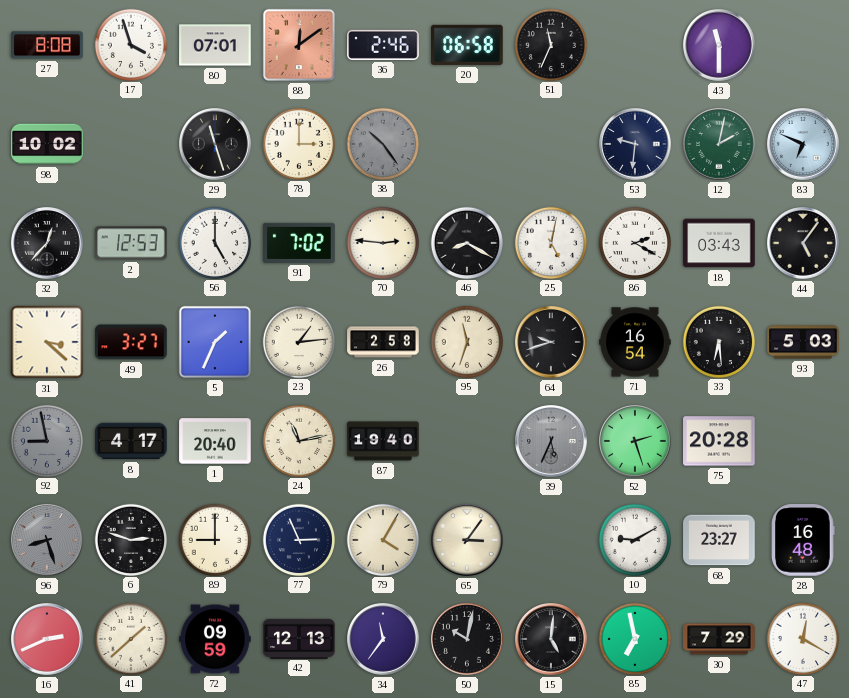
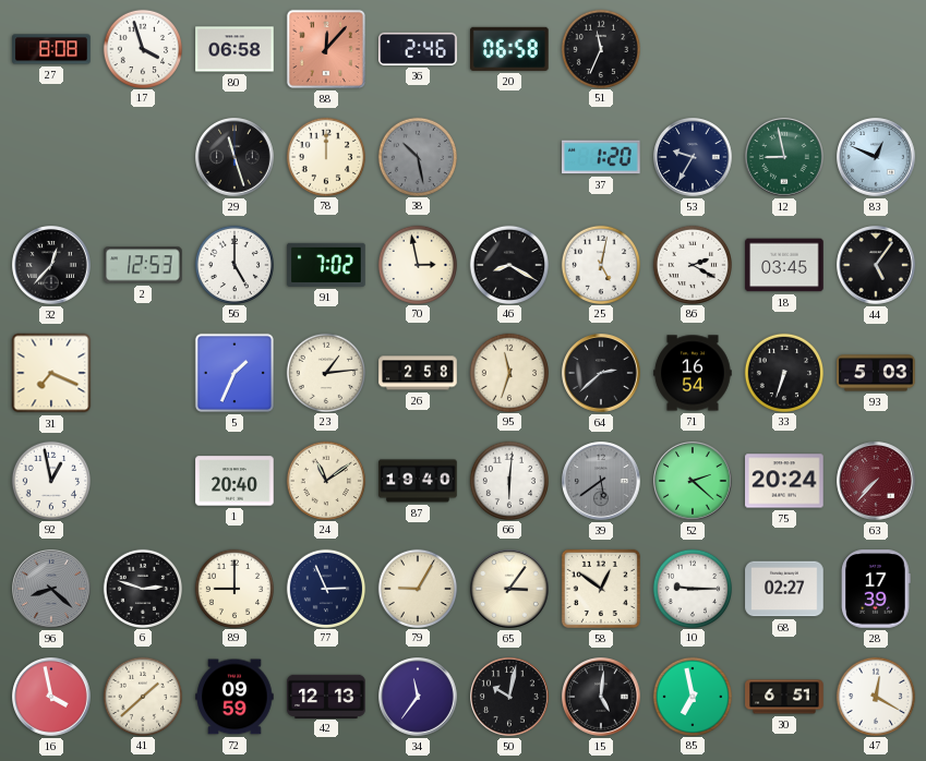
80: 07:01 -> 06:58
88: 12:09 -> 12:07
43: 11:30 -> none
98: 10:02 -> none
78: 3:00 -> 12:00
38: 10:24 -> 10:28
37: none -> 1:20
53: 9:31 -> 9:35
12: 2:02 -> 8:58
83: 6:49 -> 12:49
70: 2:46 -> 2:58
18: 03:43 -> 03:45
31: 3:22 -> 7:19
49: 3:27 -> none
64: 9:42 -> 2:38
33: 6:29 -> 6:33
92: 8:58 -> 12:58
92 dial: grey -> white
8: 4:17 -> none
24: 11:13 -> 11:09
66: none -> 6:01
39: 5:34 -> 5:39
52: 2:27 -> 2:22
75: 20:28 -> 20:24
63: none -> 7:37
96: 8:27 -> 8:22
79: 4:05 -> 9:05
58: none -> 12:51
10: 9:10 -> 9:15
68: 23:27 -> 02:27
28: 16:48 -> 17:39
16: 2:41 -> 3:58
30: 7:29 -> 6:51
